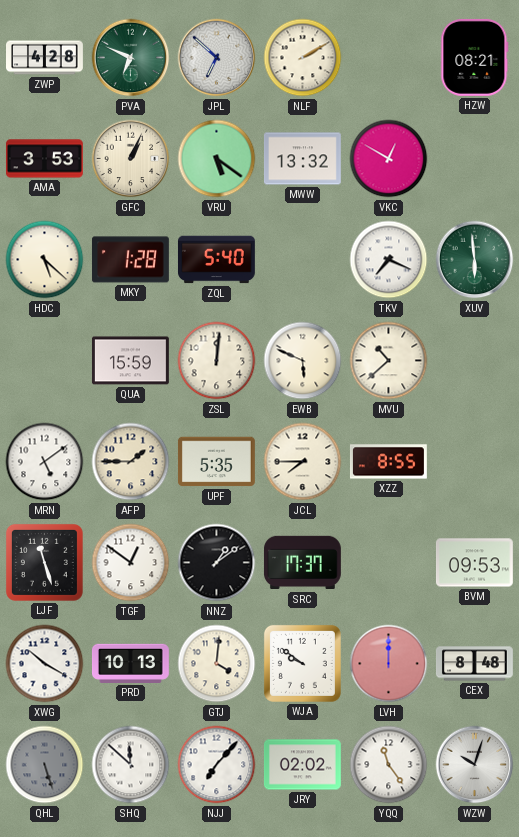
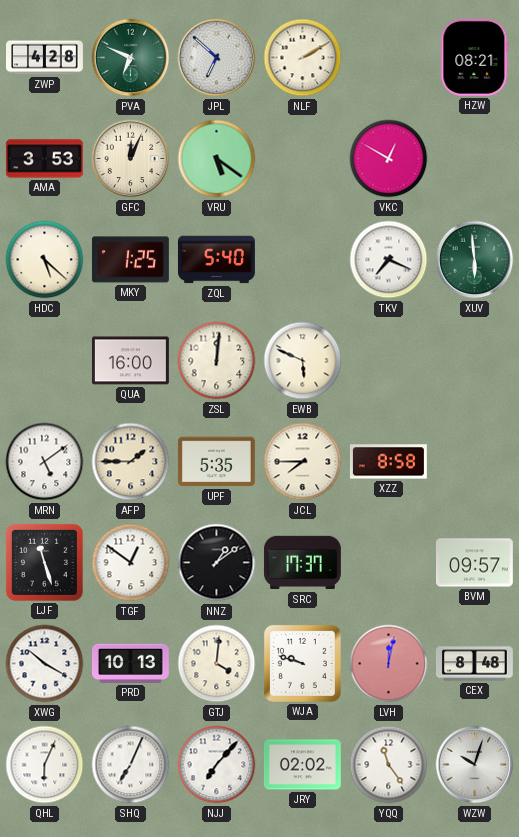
GFC: 1:04 -> 12:04
MWW: 13:32 -> none
MKY: 1:28 -> 1:25
QUA: 15:59 -> 16:00
MVU: 10:38 -> none
XZZ: 8:55 -> 8:58
BVM: 09:53 -> 09:57
WJA: 9:51 -> 9:48
LVH: 12:00 -> 12:02
QHL: 5:27 -> 6:04
QHL dial: grey -> white
SHQ: 11:52 -> 7:04
